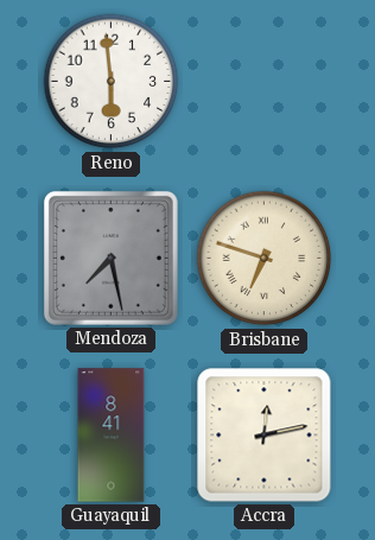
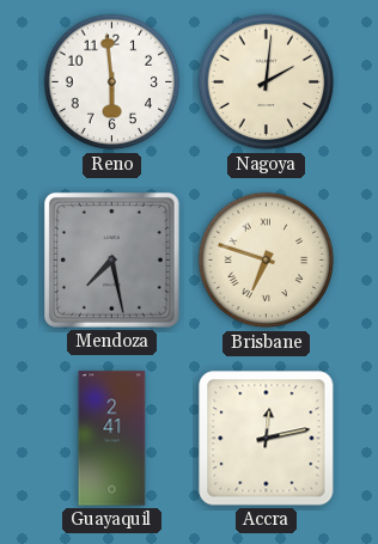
Nagoya: none -> 2:01
Guayaquil: 8:41 -> 2:41
